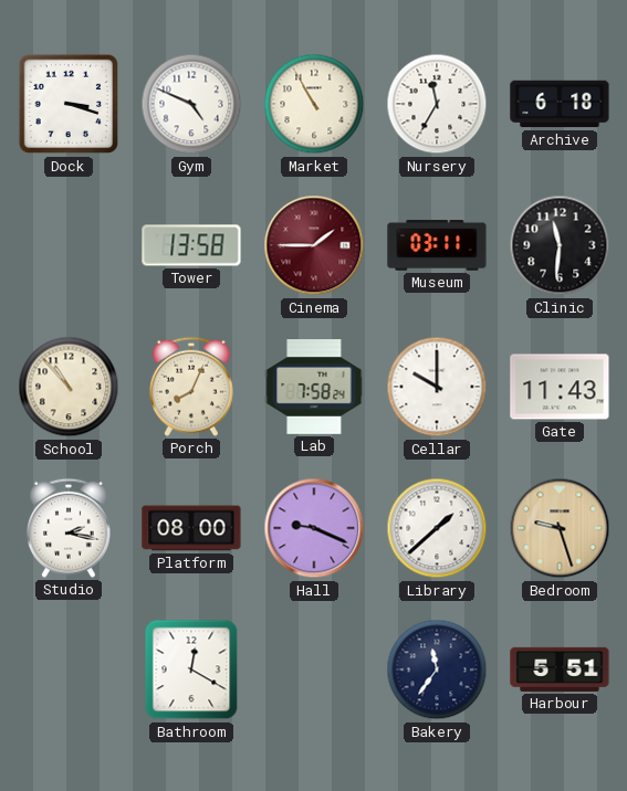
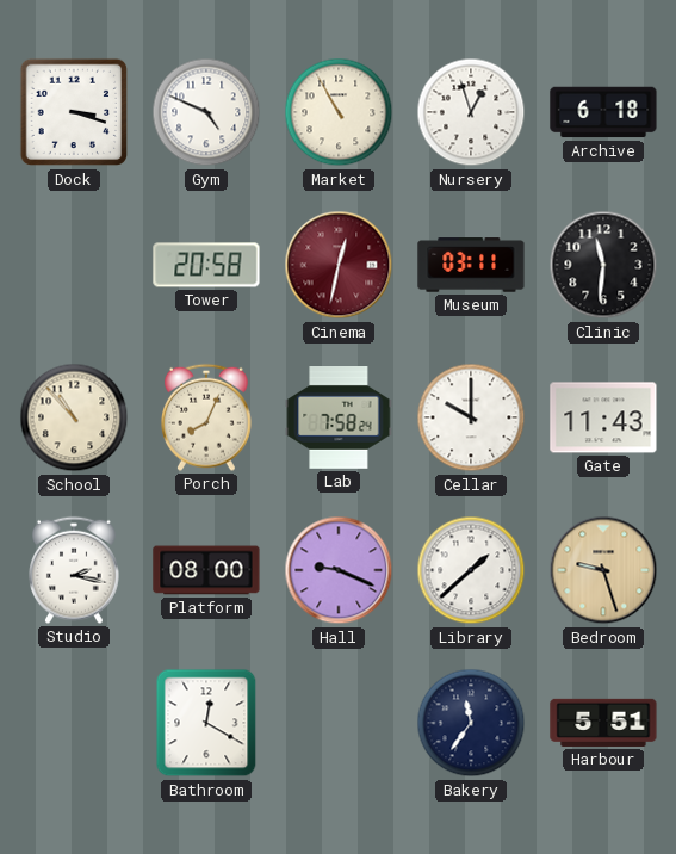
Nursery: 11:35 -> 12:57
Tower: 13:58 -> 20:58
Cinema: 1:45 -> 12:32
